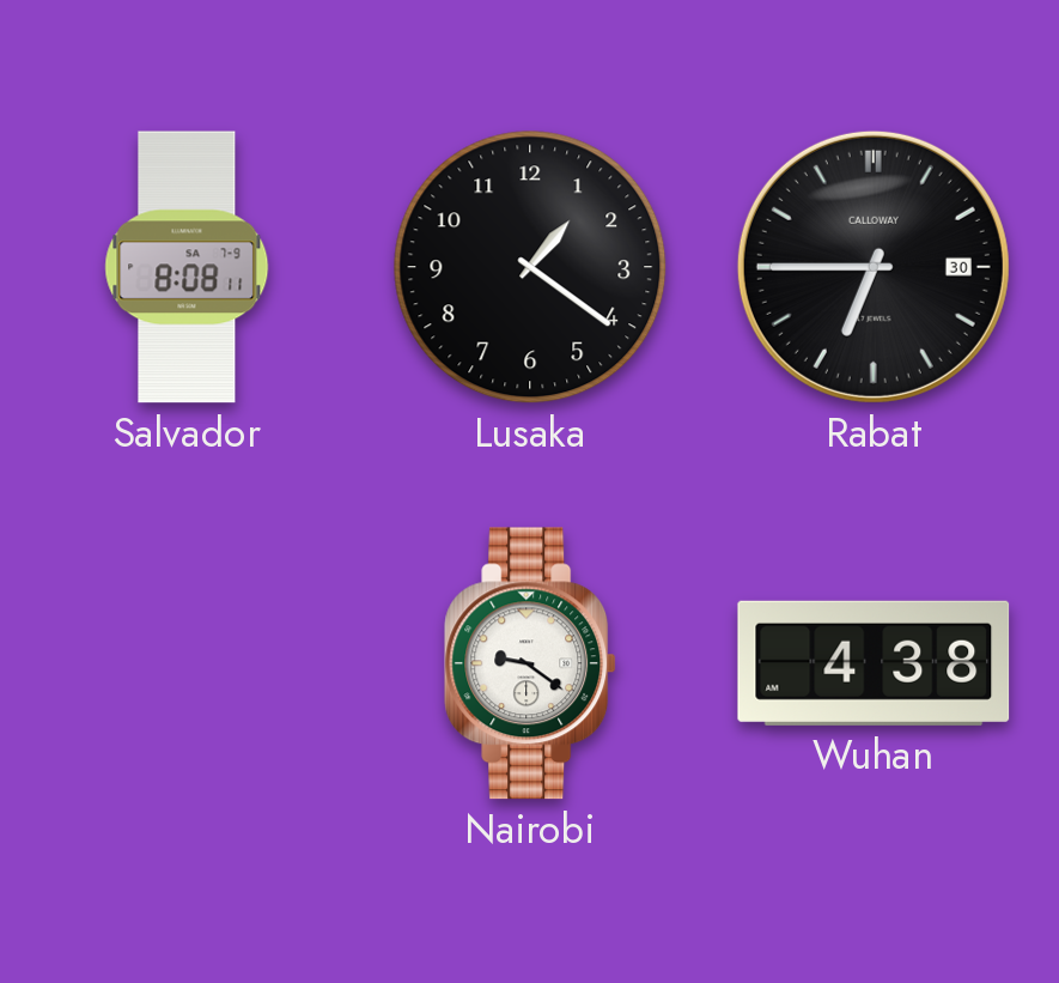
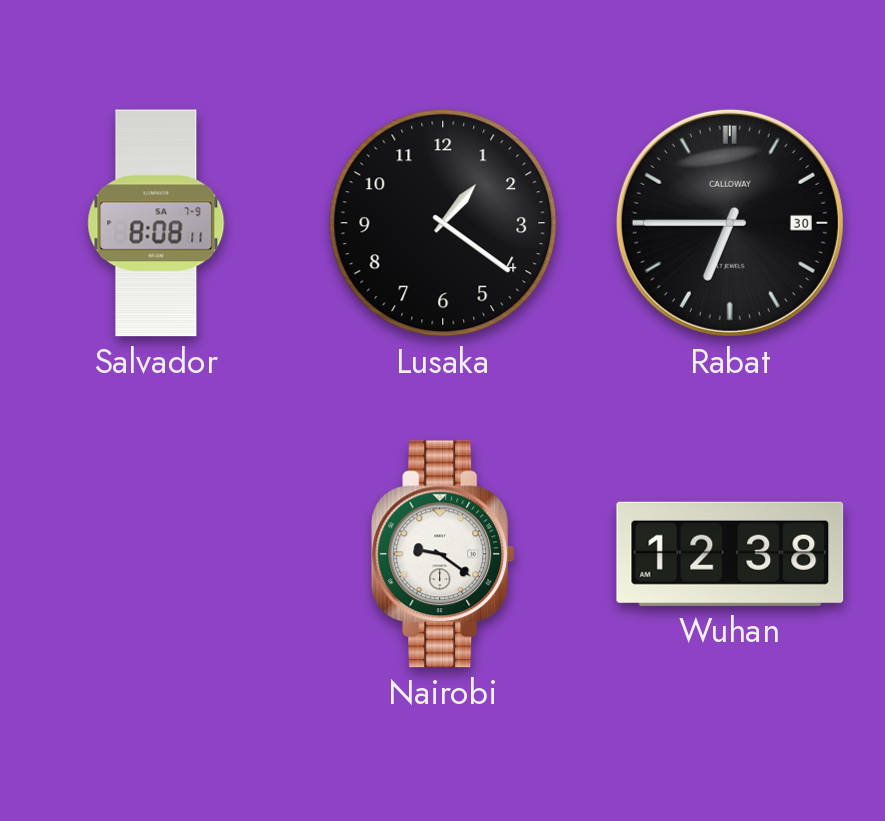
Wuhan: 4:38 -> 12:38
